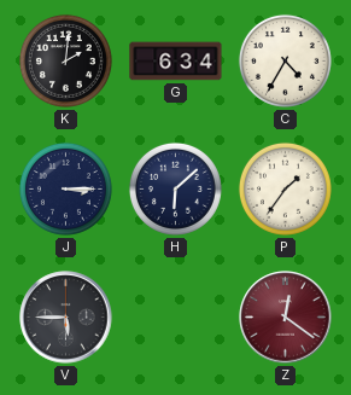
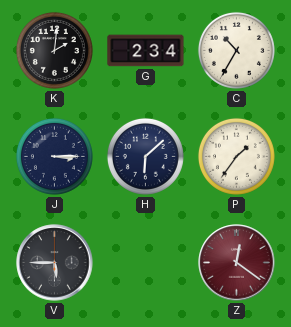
G: 6:34 -> 2:34
C: 4:35 -> 10:35
